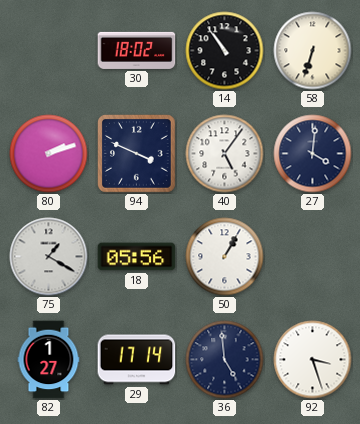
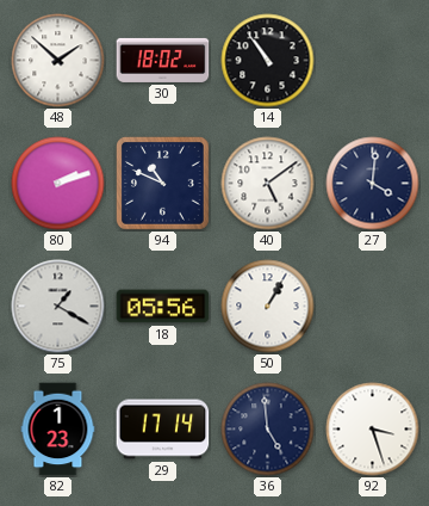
48: none -> 1:52
58: 6:33 -> none
94: 3:49 -> 10:49
40: 5:06 -> 5:09
82: 1:27 -> 1:23
